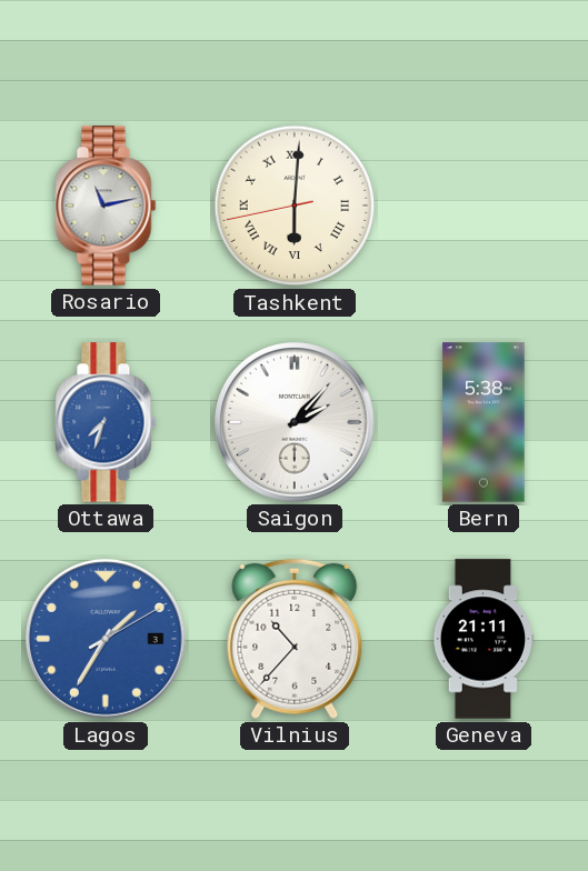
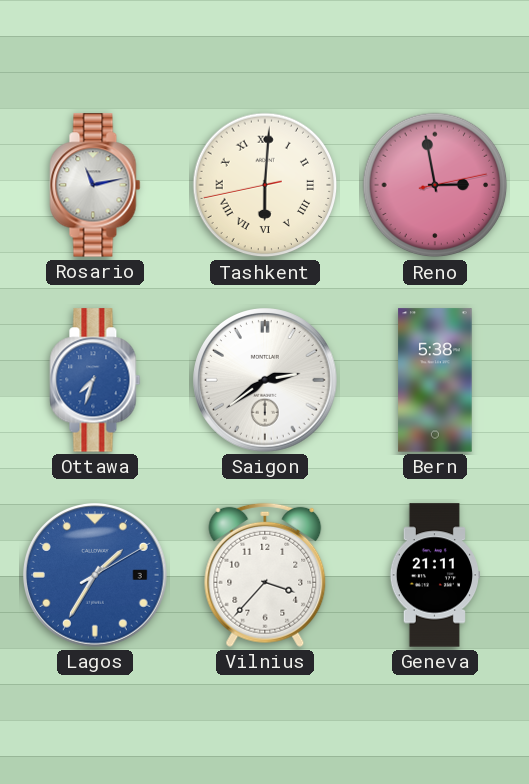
Reno: none -> 2:58
Saigon: 2:07 -> 2:39
Vilnius: 10:37 -> 3:37
